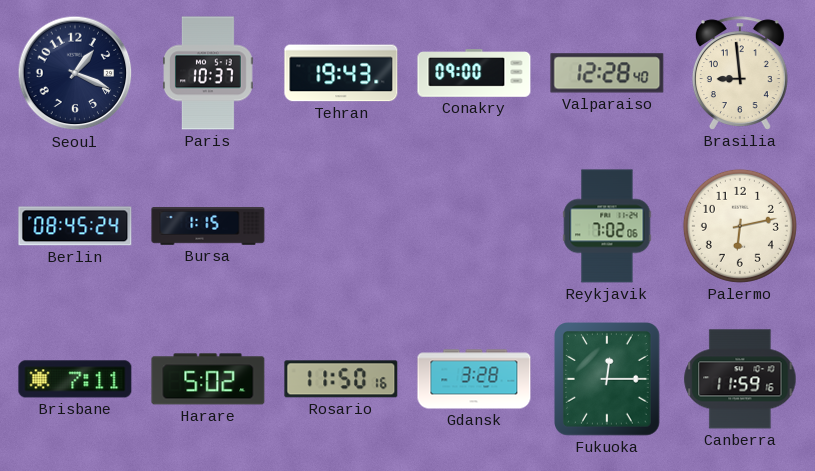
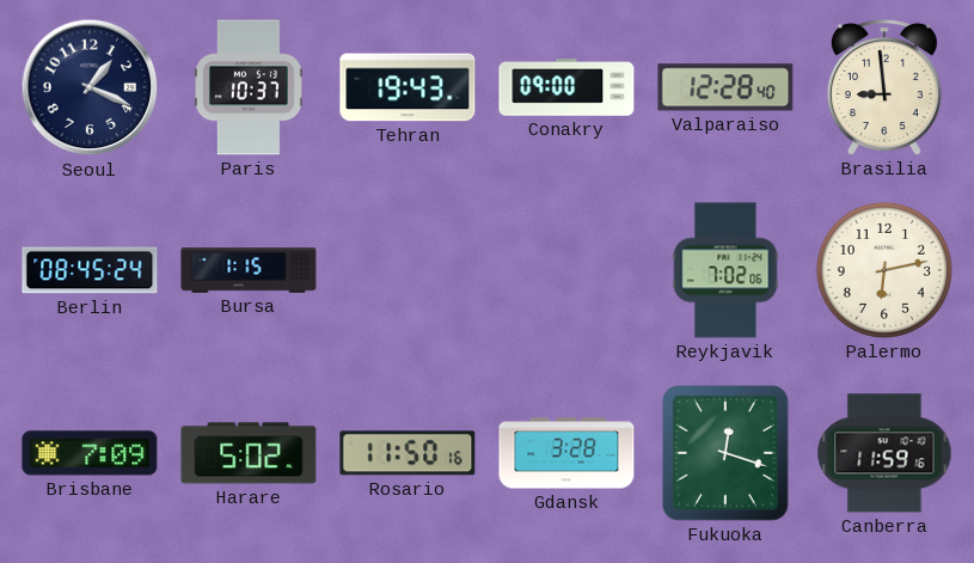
Brisbane: 7:11 -> 7:09
Fukuoka: 12:15 -> 12:18
